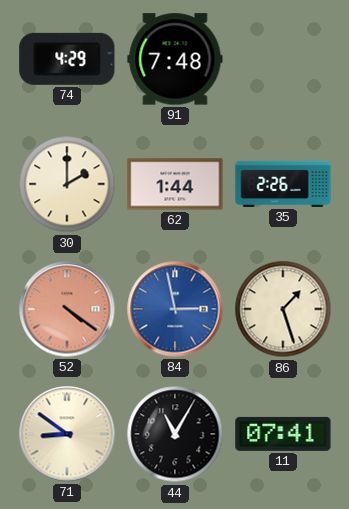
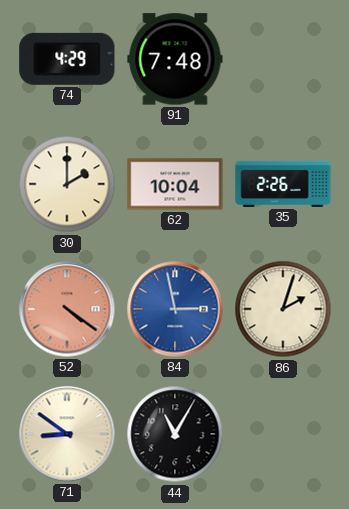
62: 1:44 -> 10:04
86: 1:27 -> 2:03
11: 07:41 -> none
